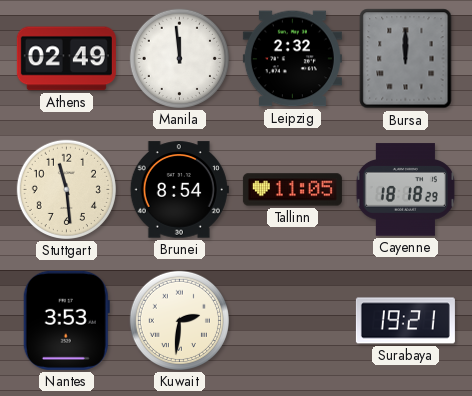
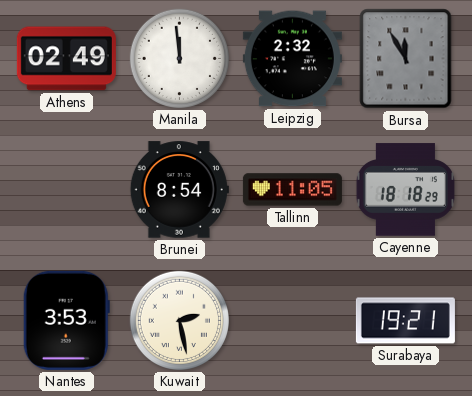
Bursa: 12:00 -> 11:55
Stuttgart: 11:29 -> none
Kuwait: 2:31 -> 2:28
